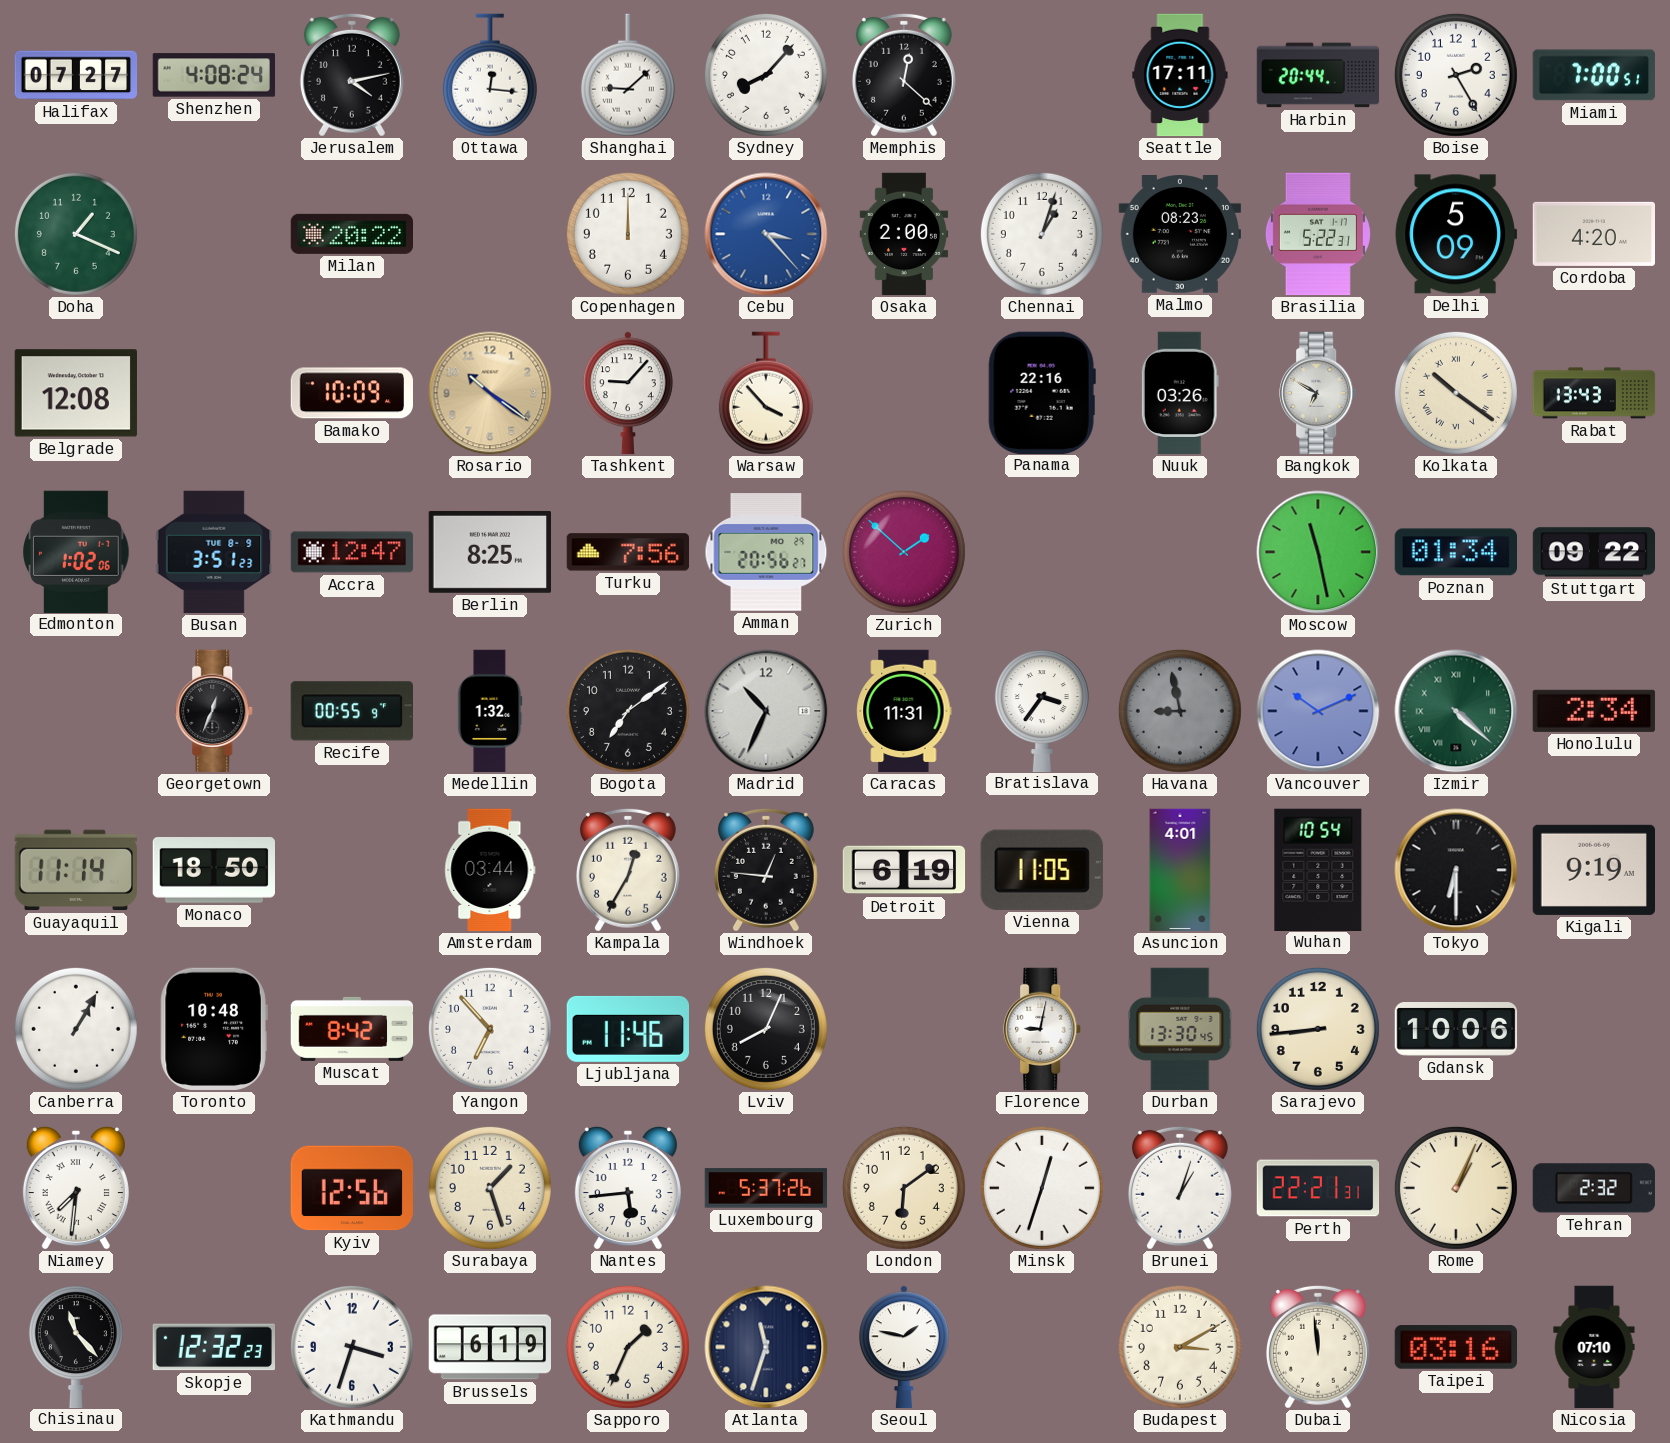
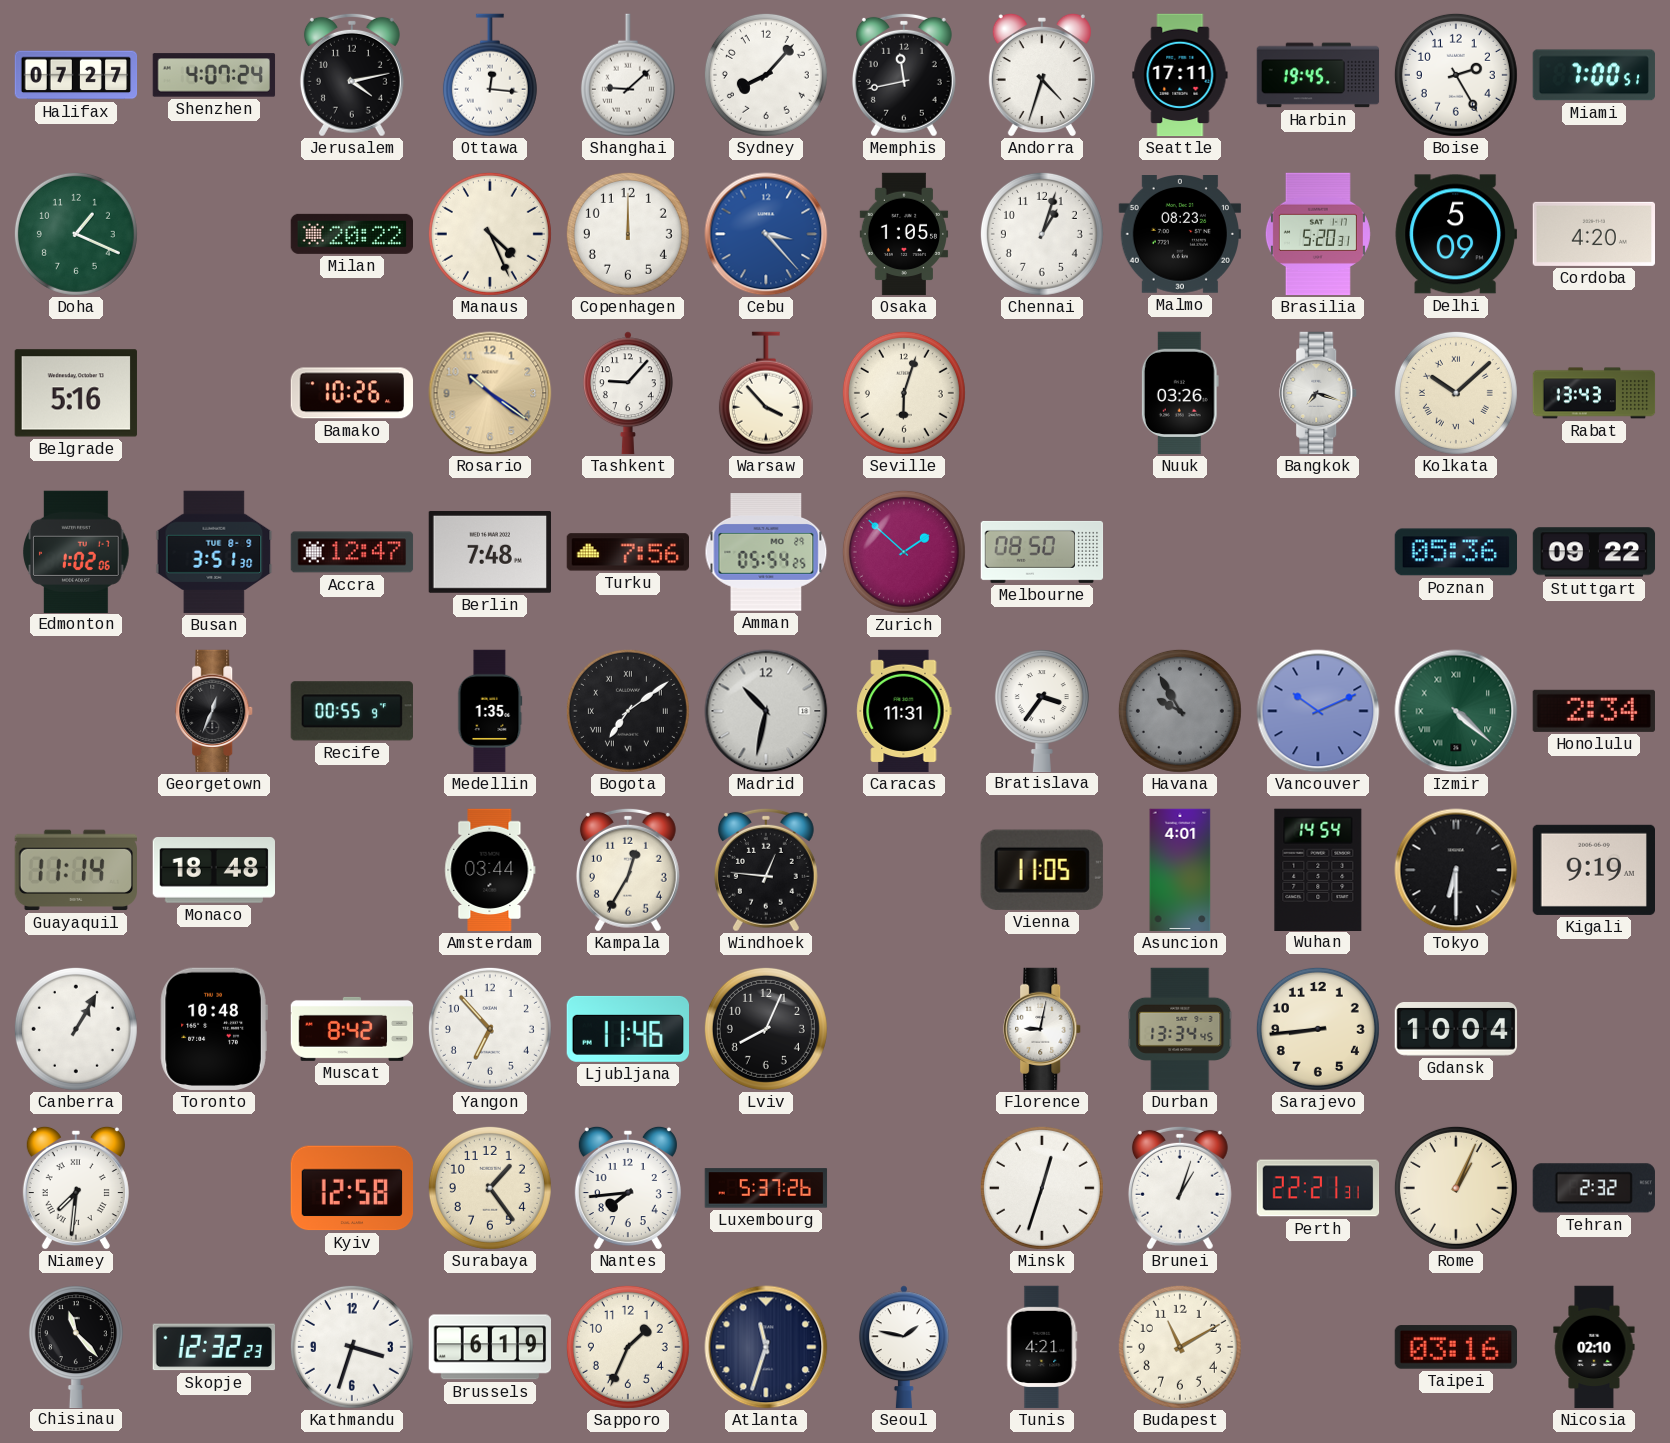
Shenzhen: 4:08 -> 4:07
Memphis: 12:22 -> 11:43
Andorra: none -> 4:33
Harbin: 20:44 -> 19:45
Manaus: none -> 4:26
Osaka: 2:00 -> 1:05
Brasilia: 5:22 -> 5:20
Belgrade: 12:08 -> 5:16
Bamako: 10:09 -> 10:26
Seville: none -> 6:03
Panama: 22:16 -> none
Bangkok: 6:50 -> 7:18
Kolkata: 10:21 -> 10:08
Busan: 3:51:23 -> 3:51:30
Berlin: 8:25 -> 7:48
Amman: 20:56 -> 05:54
Melbourne: none -> 08:50
Moscow: 11:28 -> none
Poznan: 01:34 -> 05:36
Medellin: 1:32 -> 1:35
Bogota numerals: Arabic -> Roman
Madrid: 10:34 -> 10:32
Havana: 8:58 -> 9:55
Monaco: 18:50 -> 18:48
Detroit: 6:19 -> none
Wuhan: 10:54 -> 14:54
Durban: 13:30 -> 13:34
Gdansk: 10:06 -> 10:04
Kyiv: 12:56 -> 12:58
Surabaya: 1:27 -> 1:24
Nantes: 5:44 -> 7:44
London: 6:09 -> none
Tunis: none -> 4:21
Budapest: 3:10 -> 11:10
Dubai: 11:59 -> none
Nicosia: 07:10 -> 02:10
